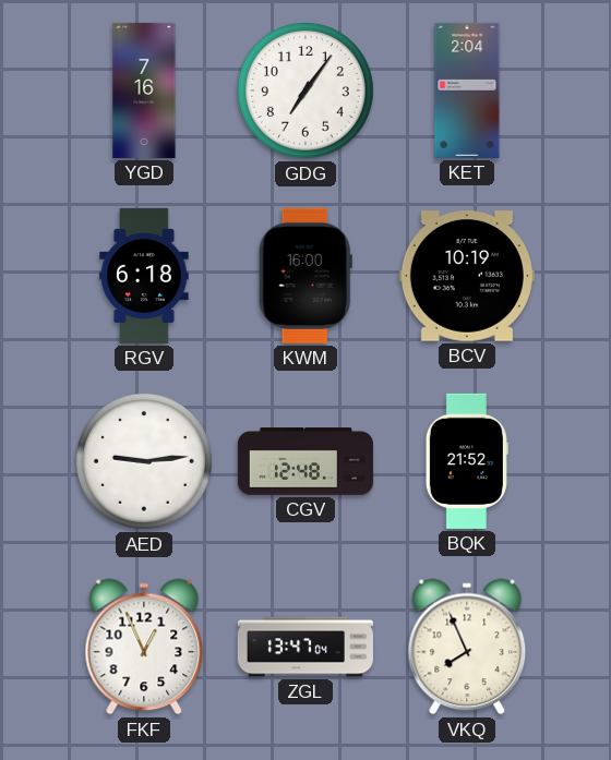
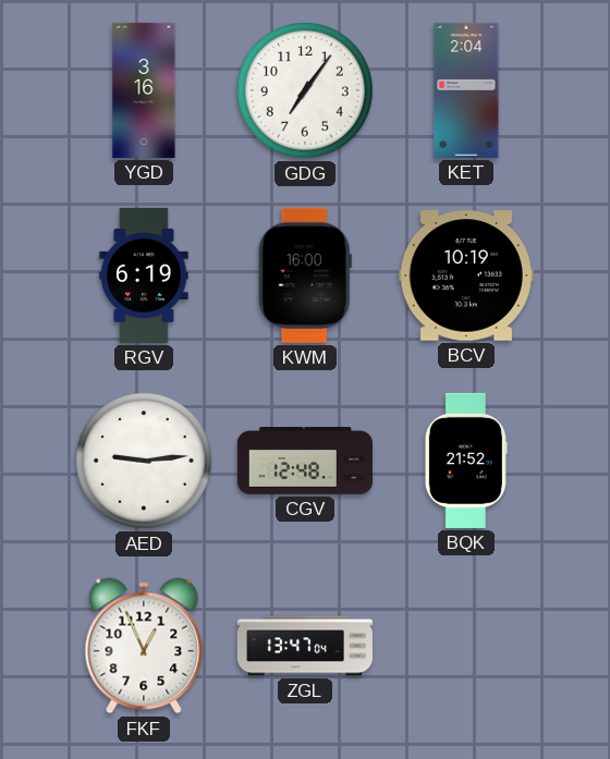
YGD: 7:16 -> 3:16
RGV: 6:18 -> 6:19
VKQ: 7:56 -> none
